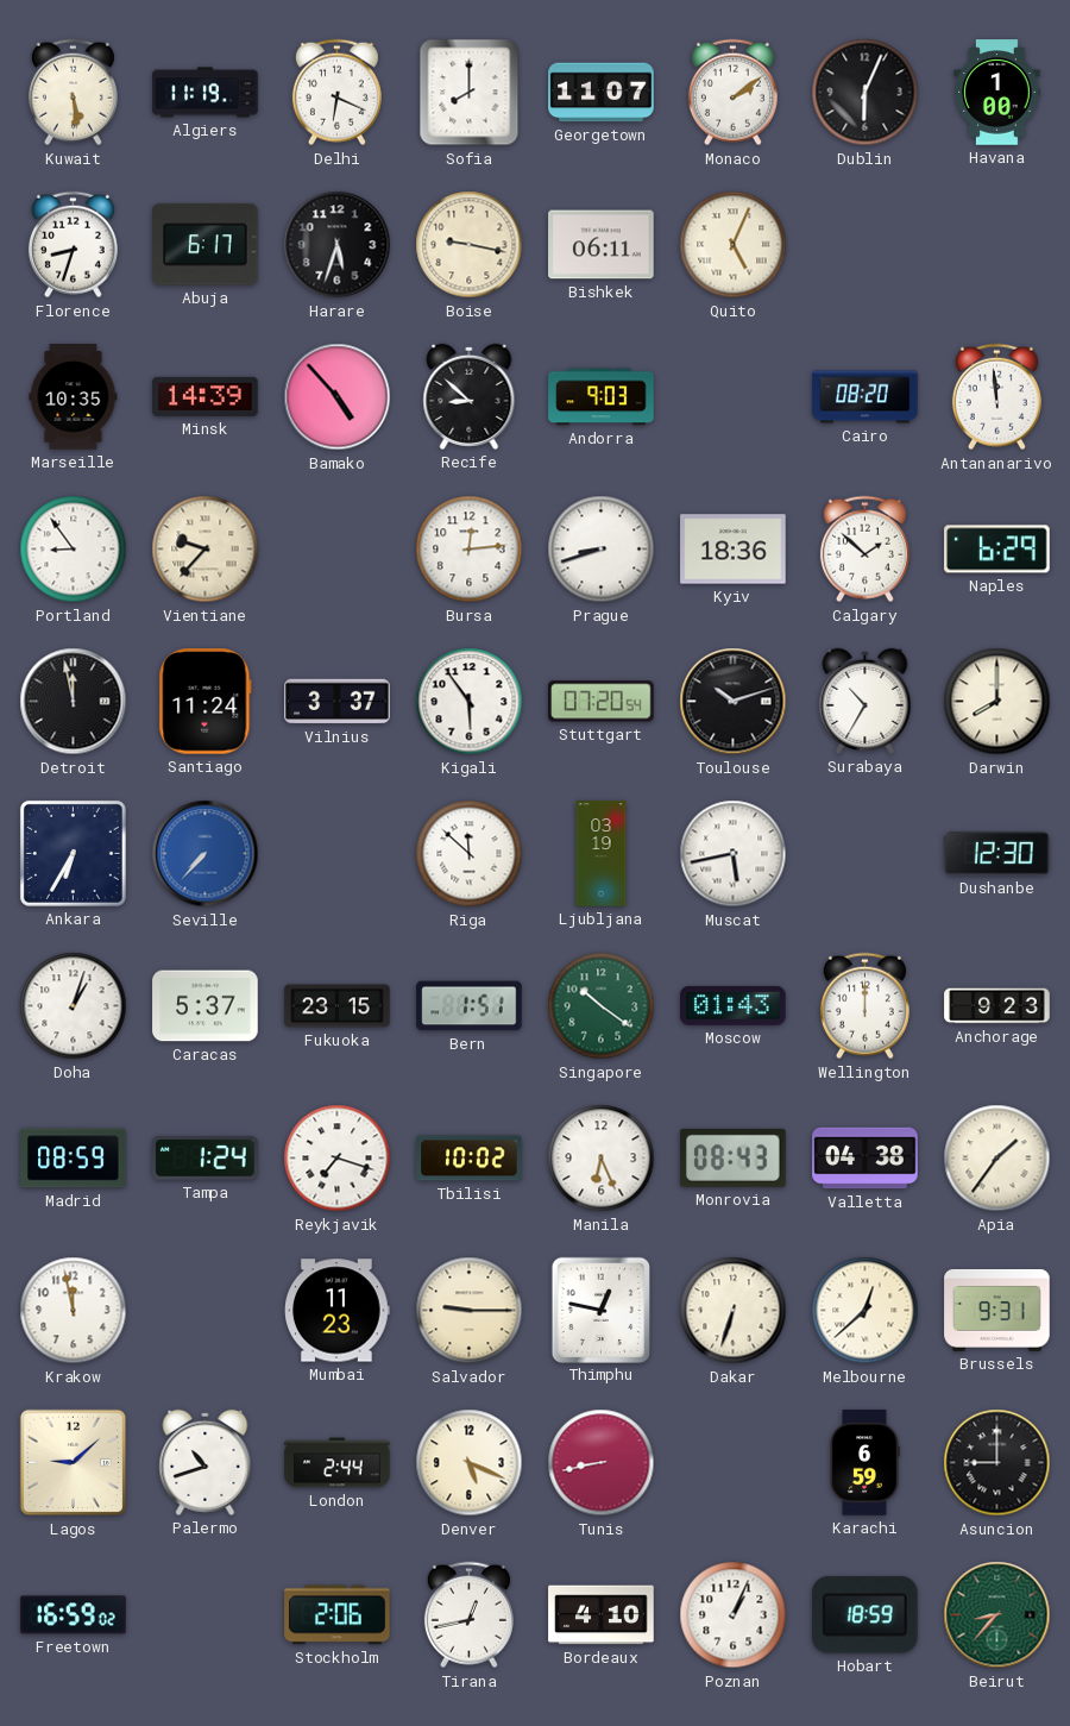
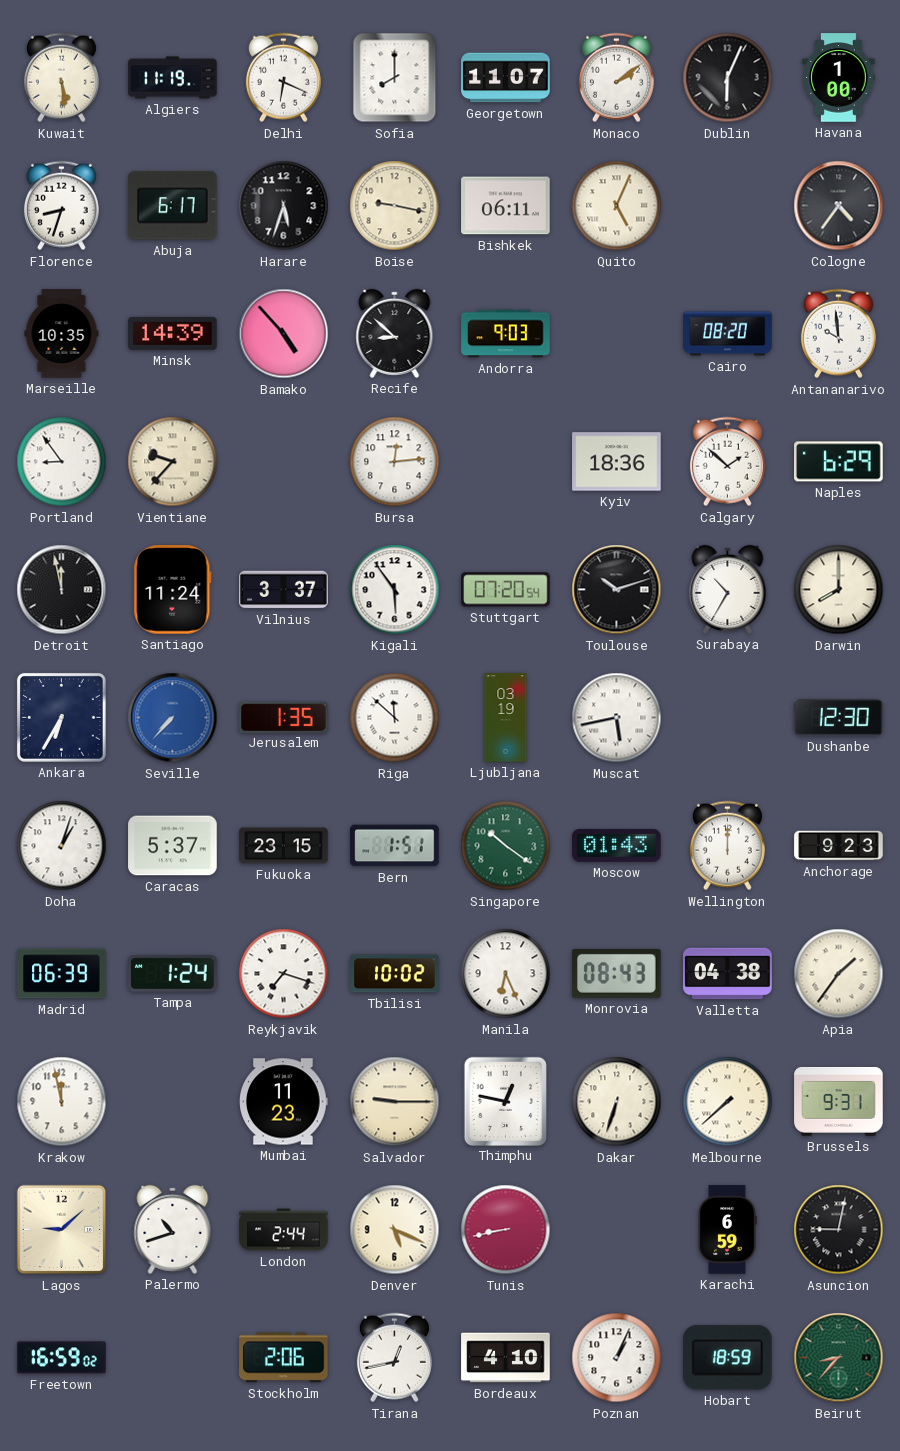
Cologne: none -> 4:36
Antananarivo: 11:59 -> 9:59
Prague: 8:42 -> none
Jerusalem: none -> 1:35
Madrid: 08:59 -> 06:39
Melbourne: 12:38 -> 7:38
Asuncion: 9:00 -> 9:02
